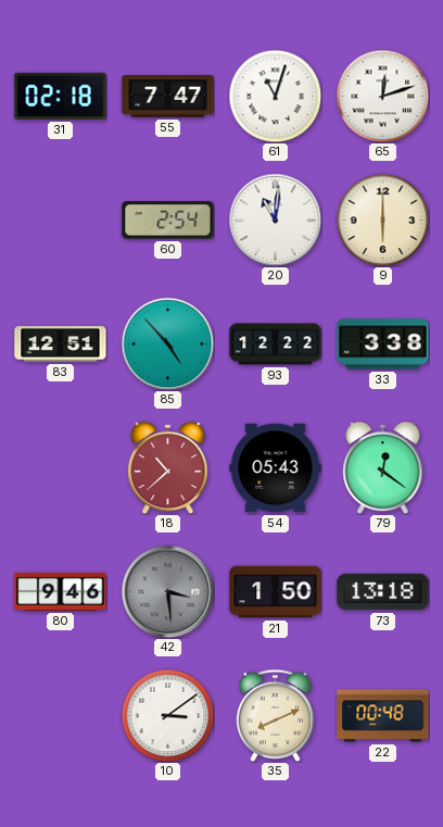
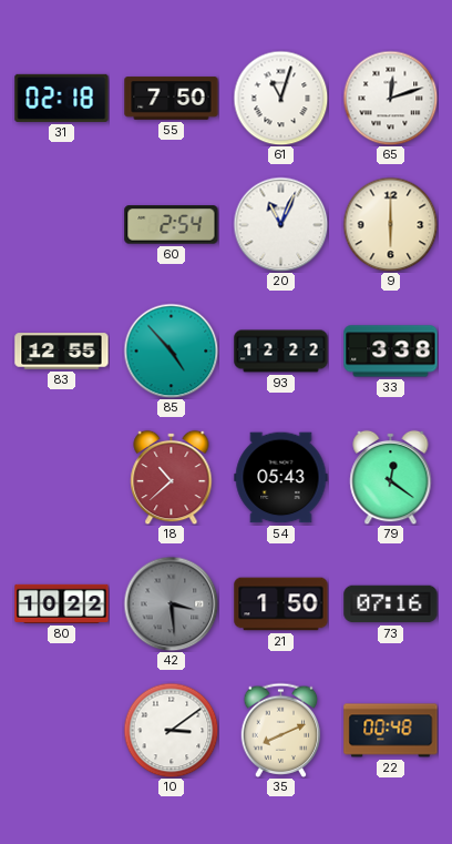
55: 7:47 -> 7:50
20: 11:01 -> 11:04
83: 12:51 -> 12:55
80: 9:46 -> 10:22
73: 13:18 -> 07:16
